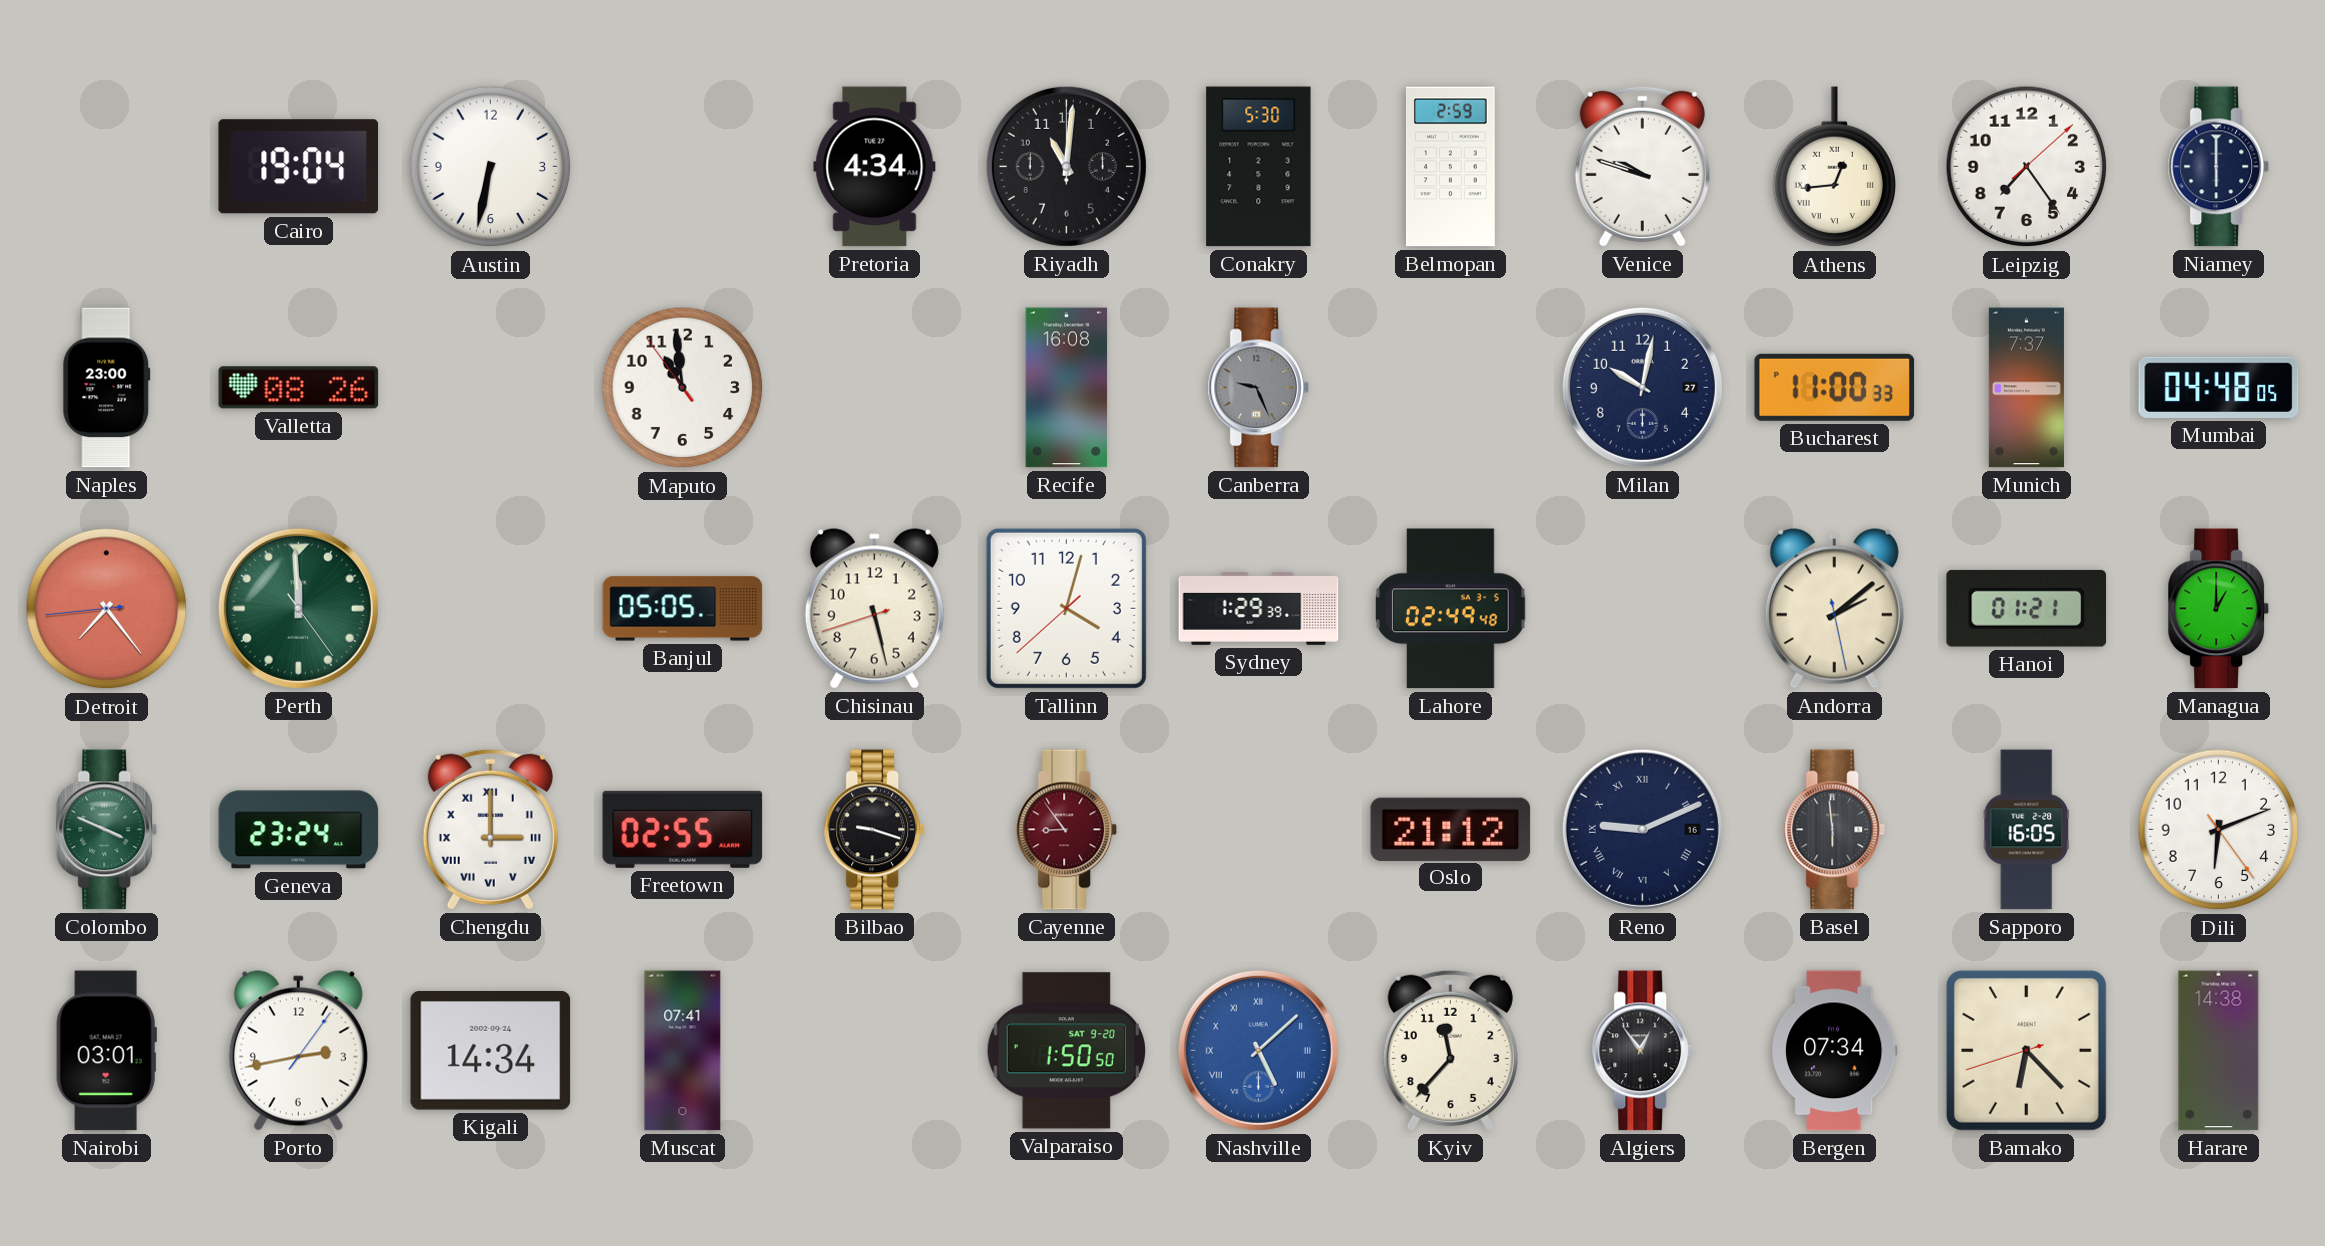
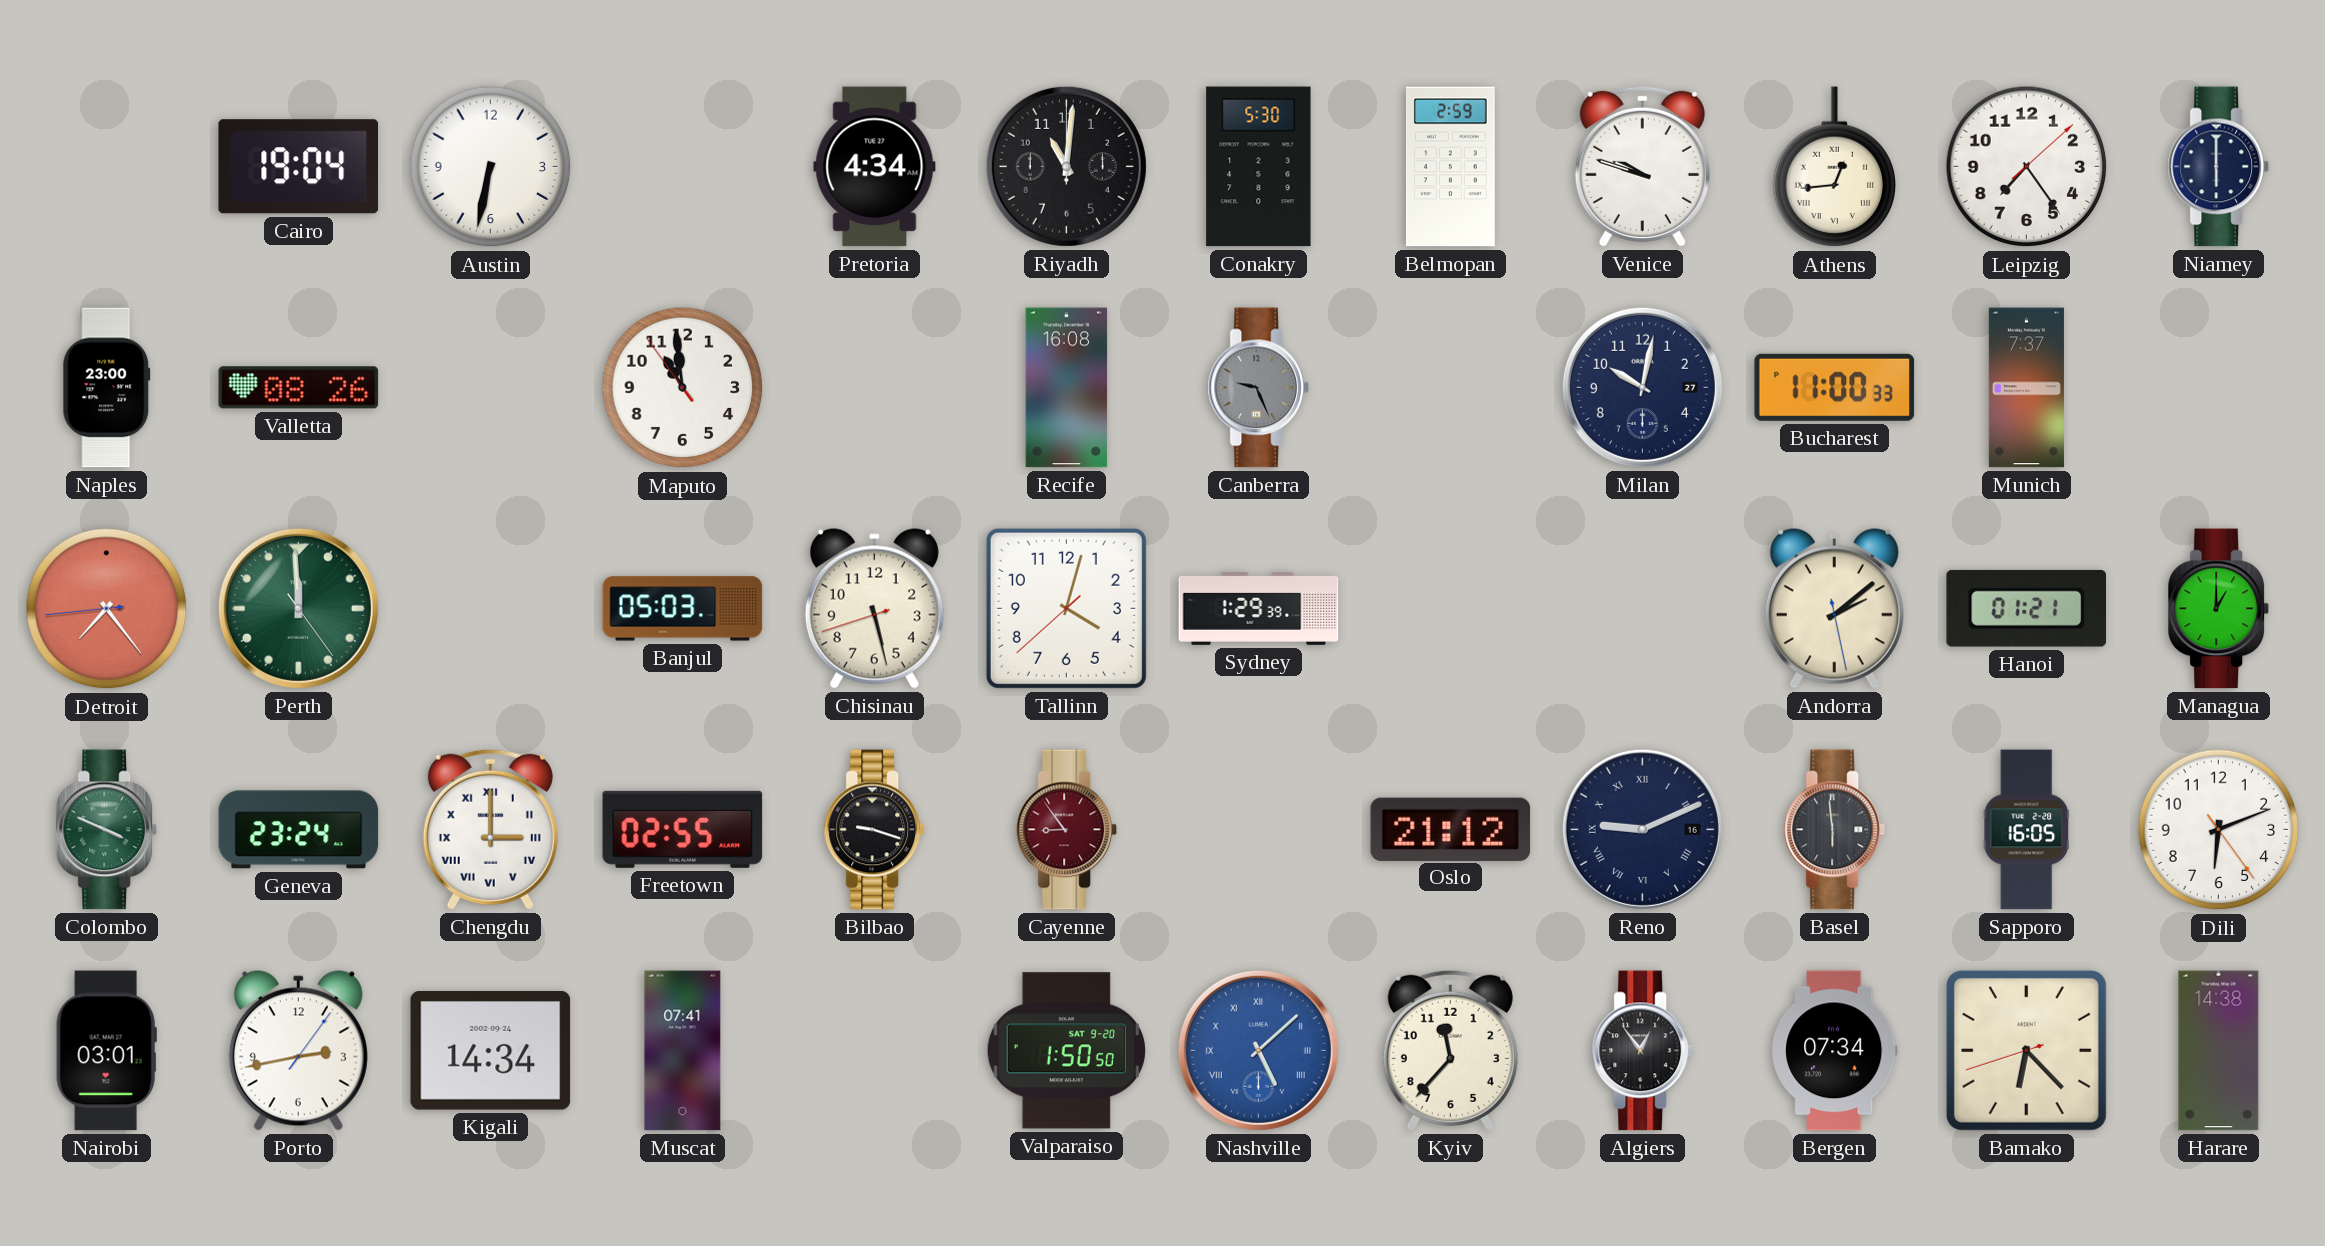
Mumbai: 04:48 -> none
Banjul: 05:05 -> 05:03
Lahore: 02:49 -> none
